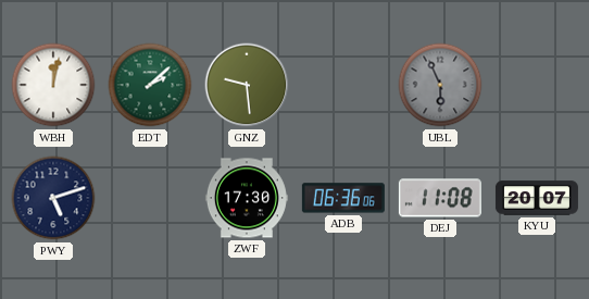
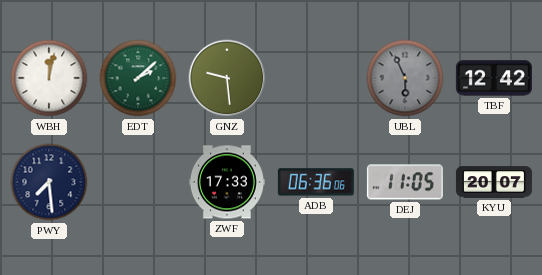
TBF: none -> 12:42
PWY: 5:12 -> 7:29
ZWF: 17:30 -> 17:33
DEJ: 11:08 -> 11:05
